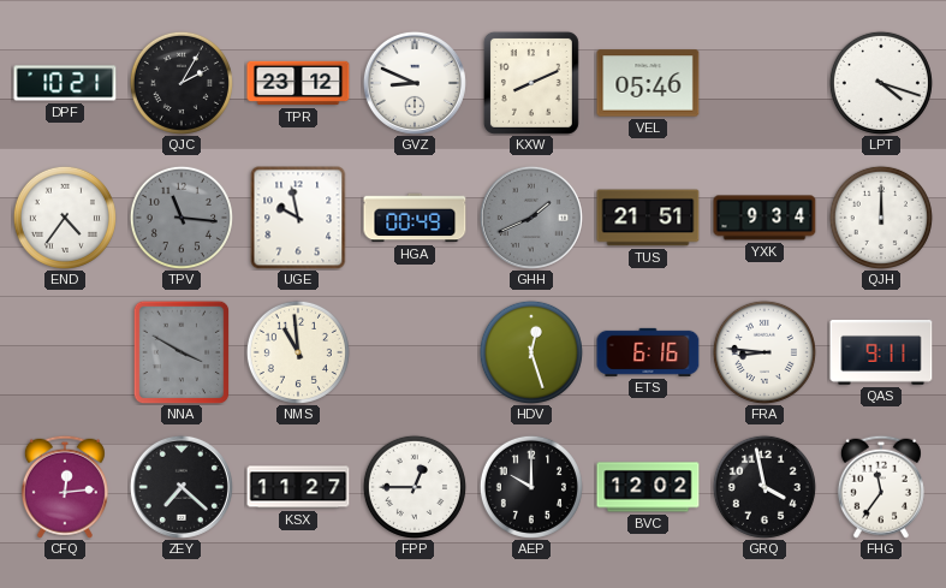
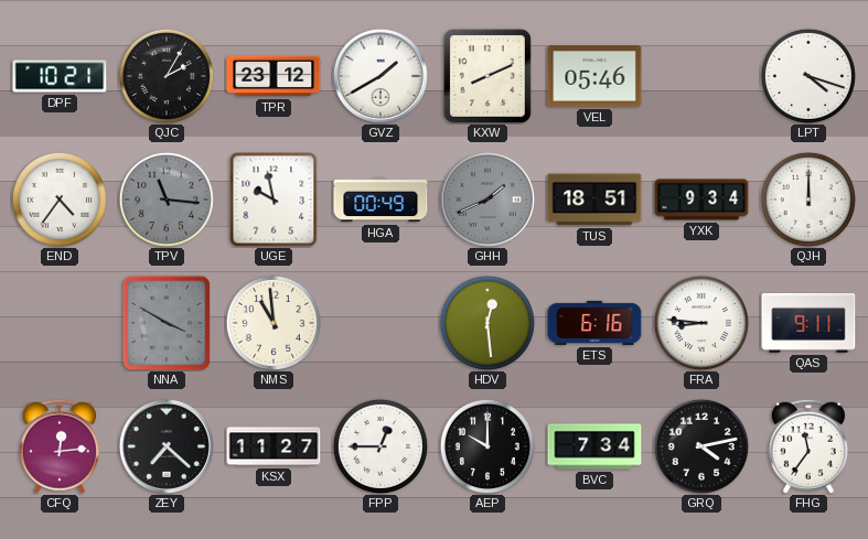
GVZ: 8:49 -> 1:40
TUS: 21:51 -> 18:51
HDV: 12:27 -> 12:29
BVC: 12:02 -> 7:34
GRQ: 3:58 -> 4:13
